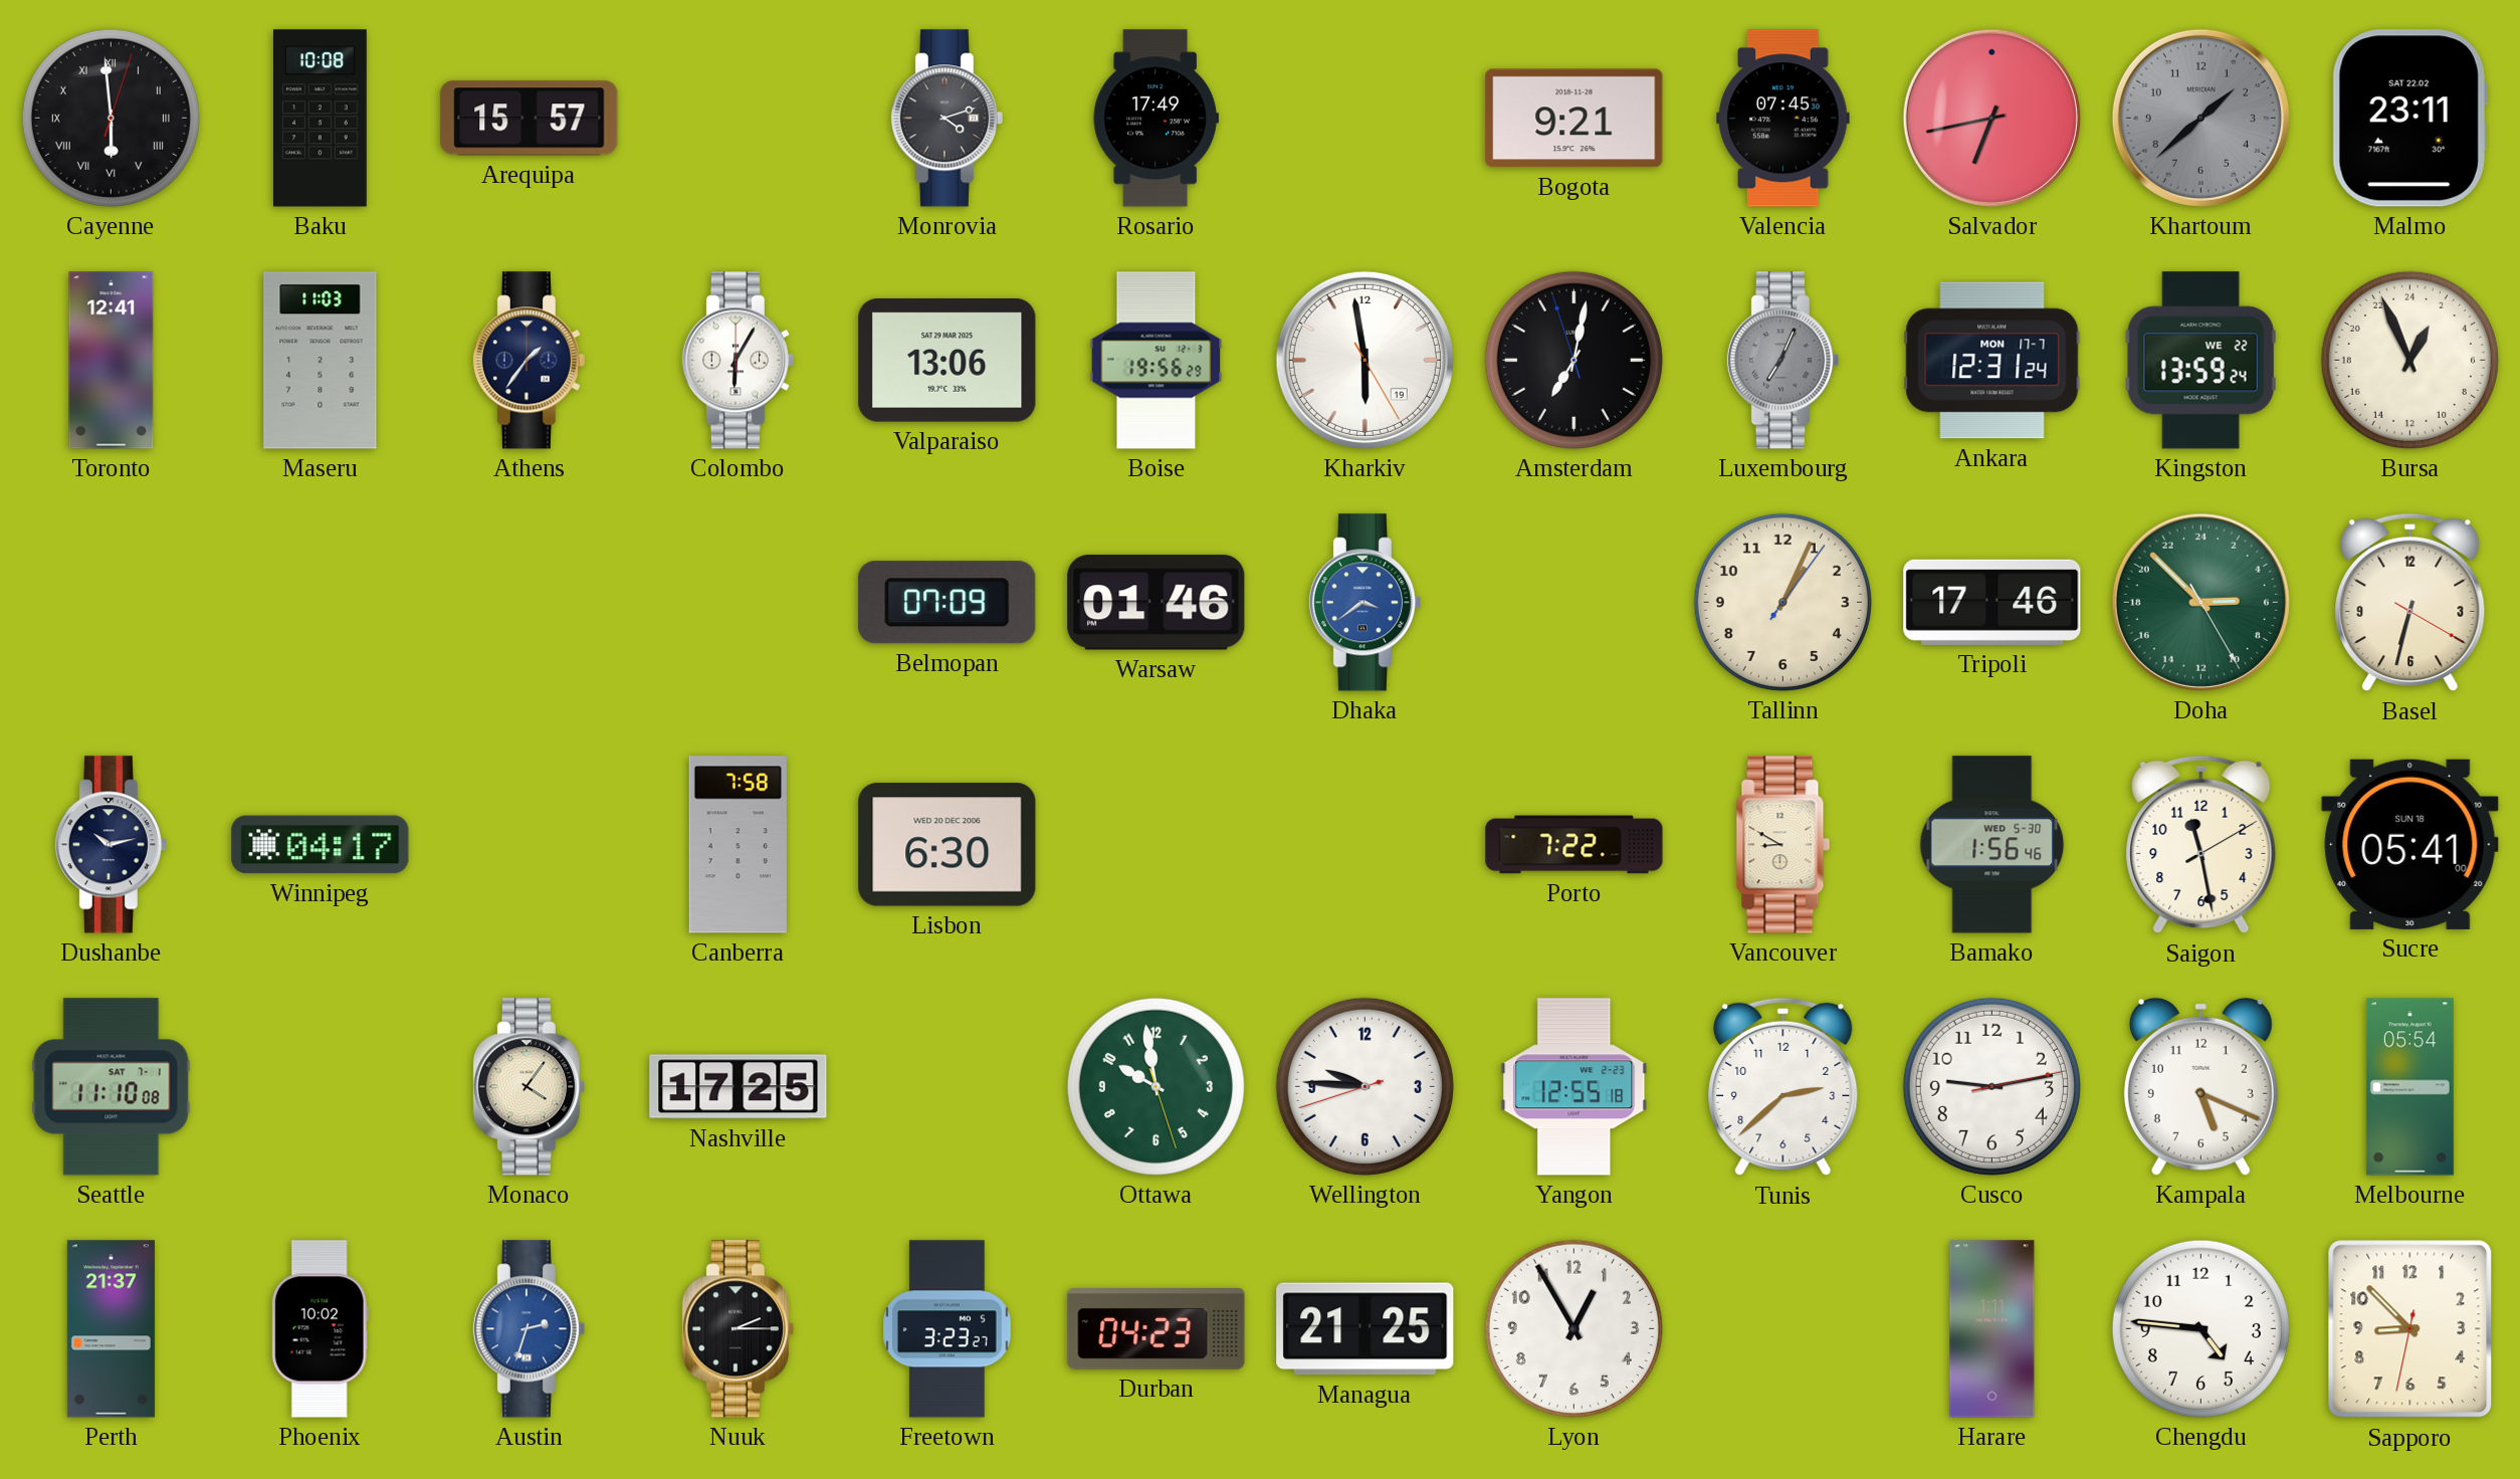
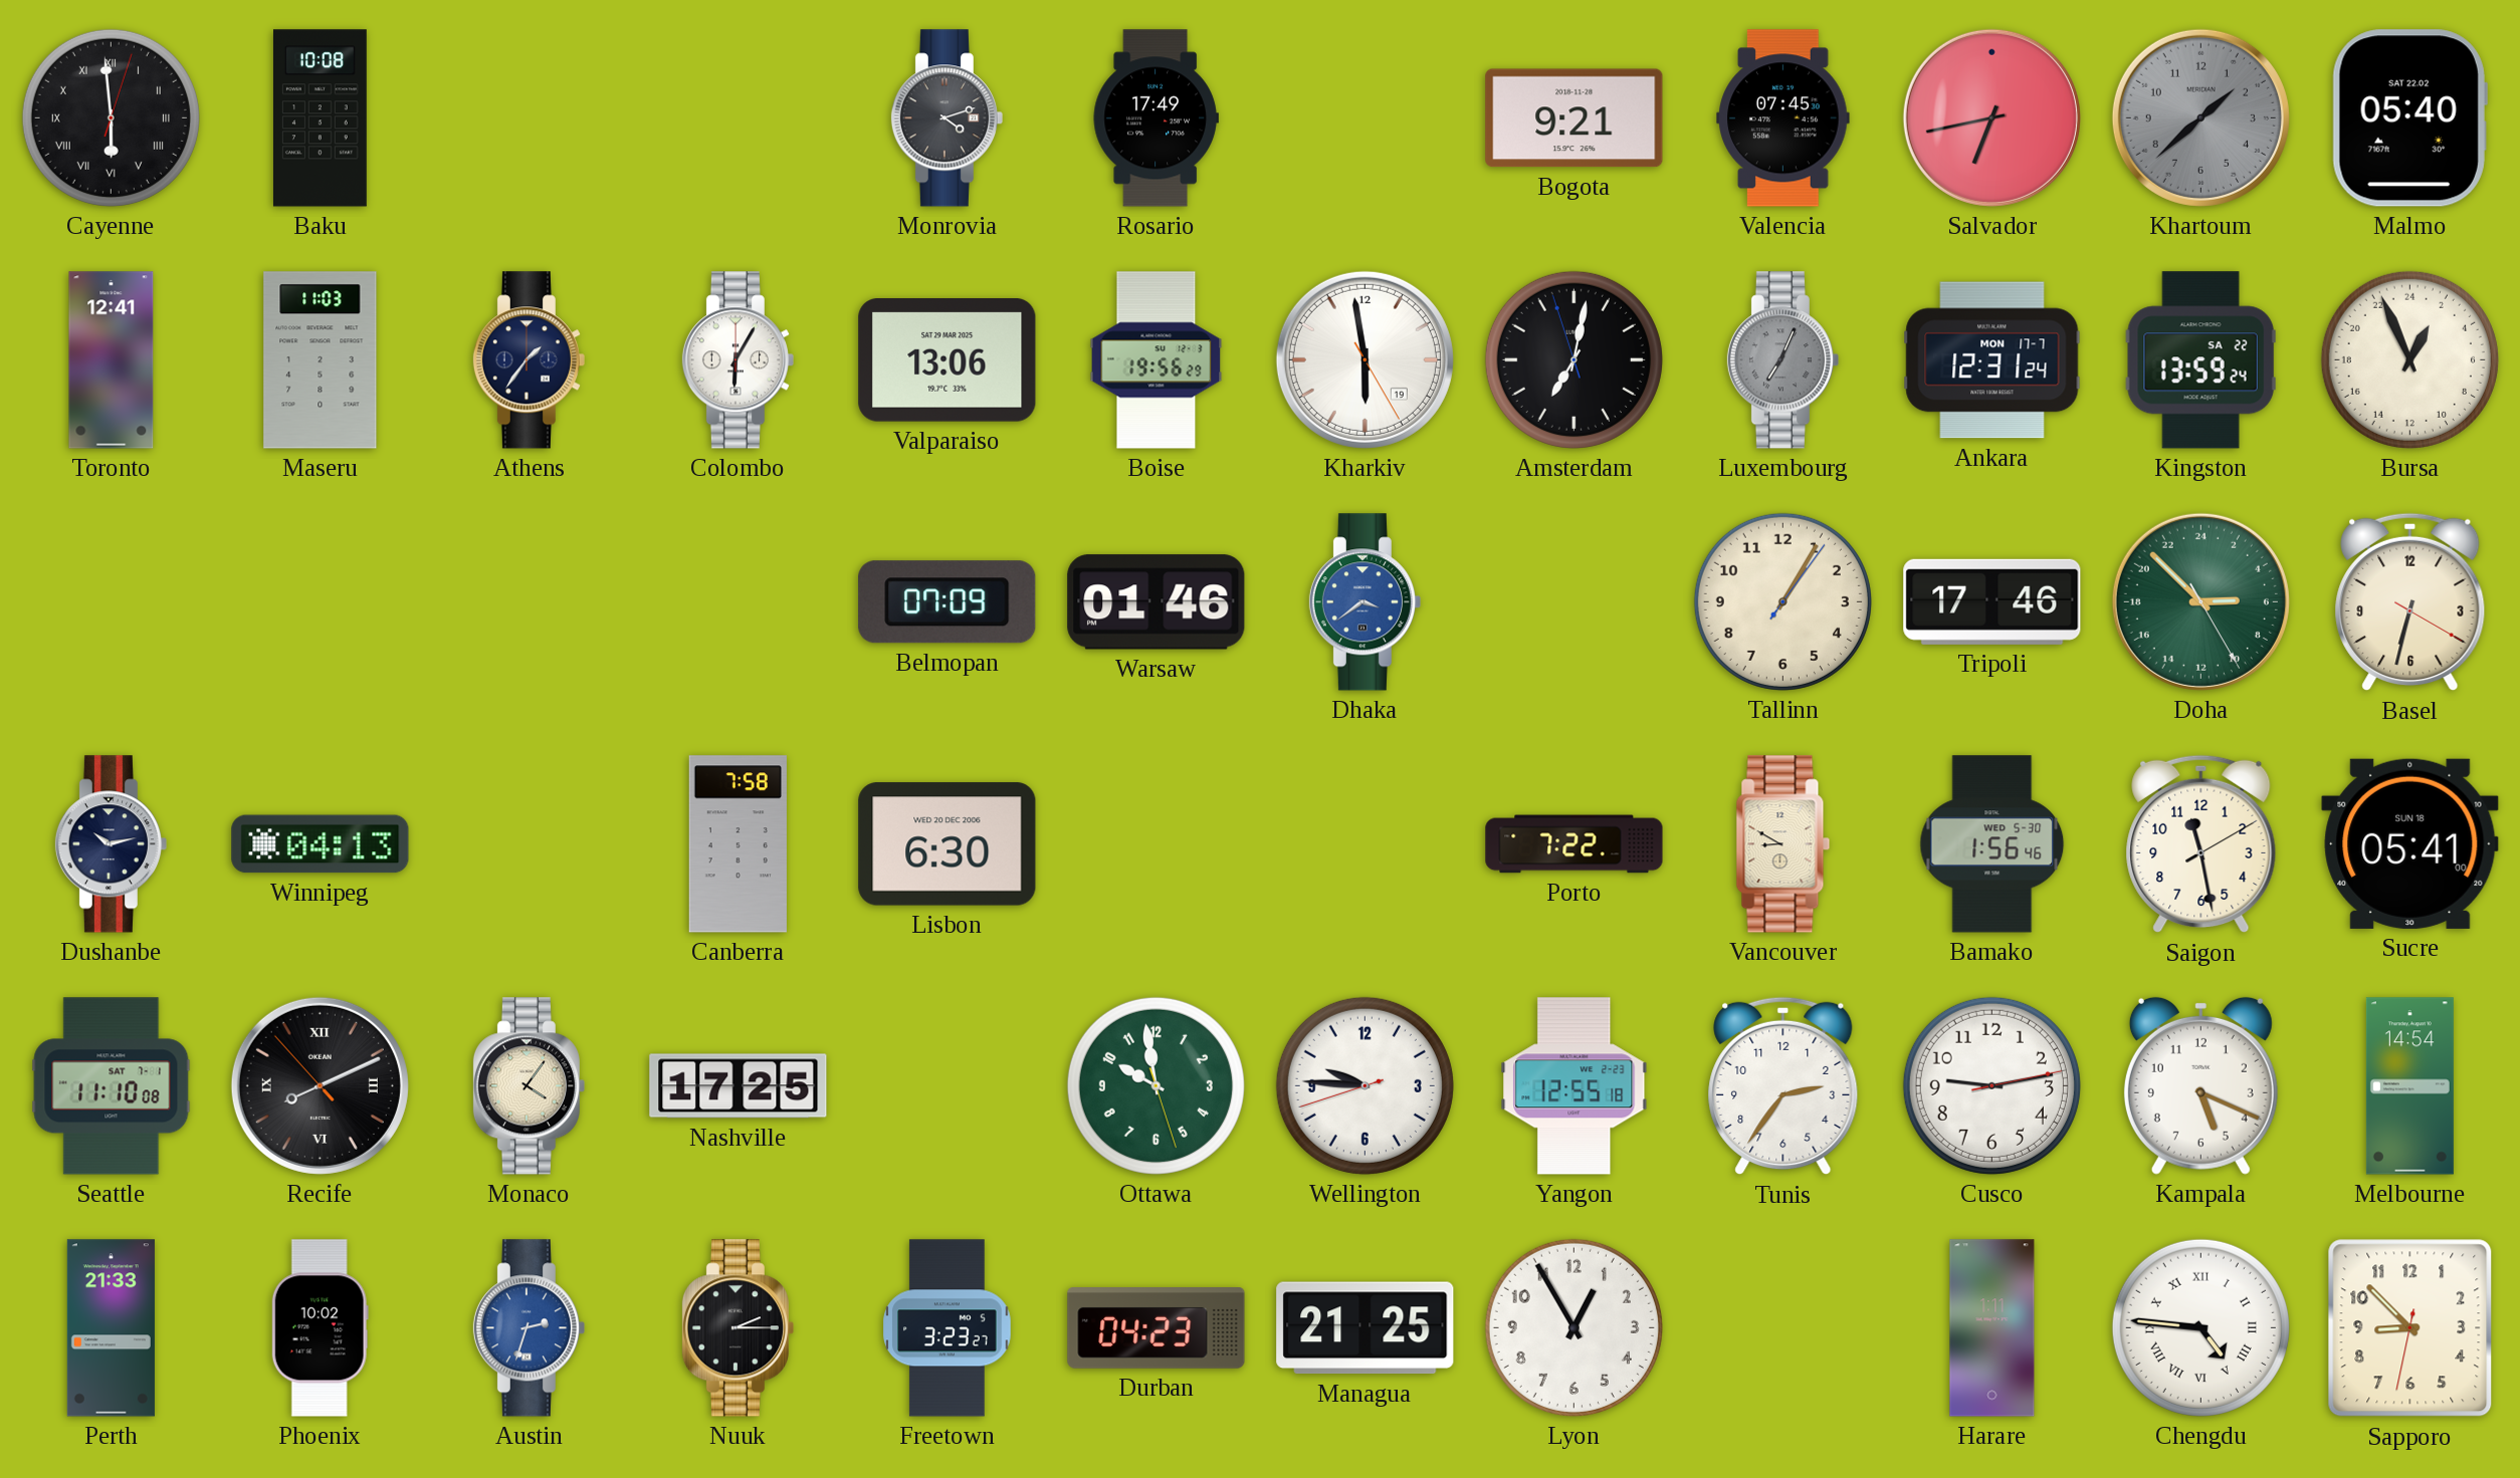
Arequipa: 15:57 -> none
Malmo: 23:11 -> 05:40
Kingston date: WE 22 -> SA 22
Tallinn: 1:04 -> 1:05
Winnipeg: 04:17 -> 04:13
Recife: none -> 8:10
Tunis: 2:38 -> 2:36
Melbourne: 05:54 -> 14:54
Perth: 21:37 -> 21:33
Chengdu numerals: Arabic -> Roman
